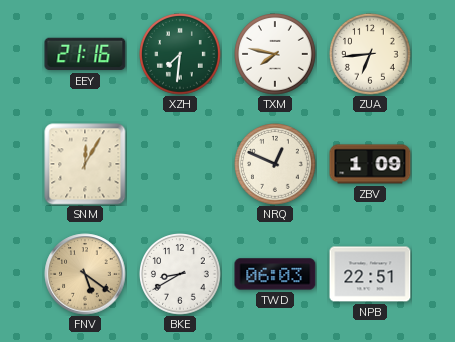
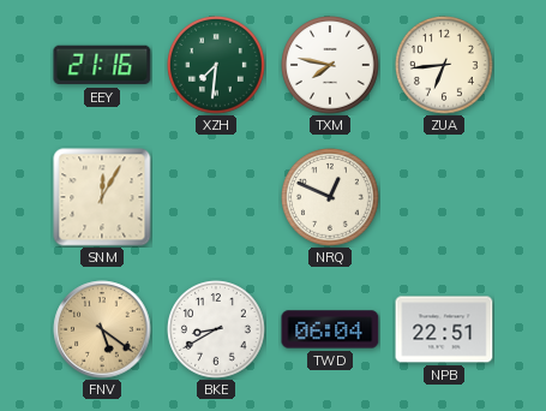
ZBV: 1:09 -> none
TWD: 06:03 -> 06:04
